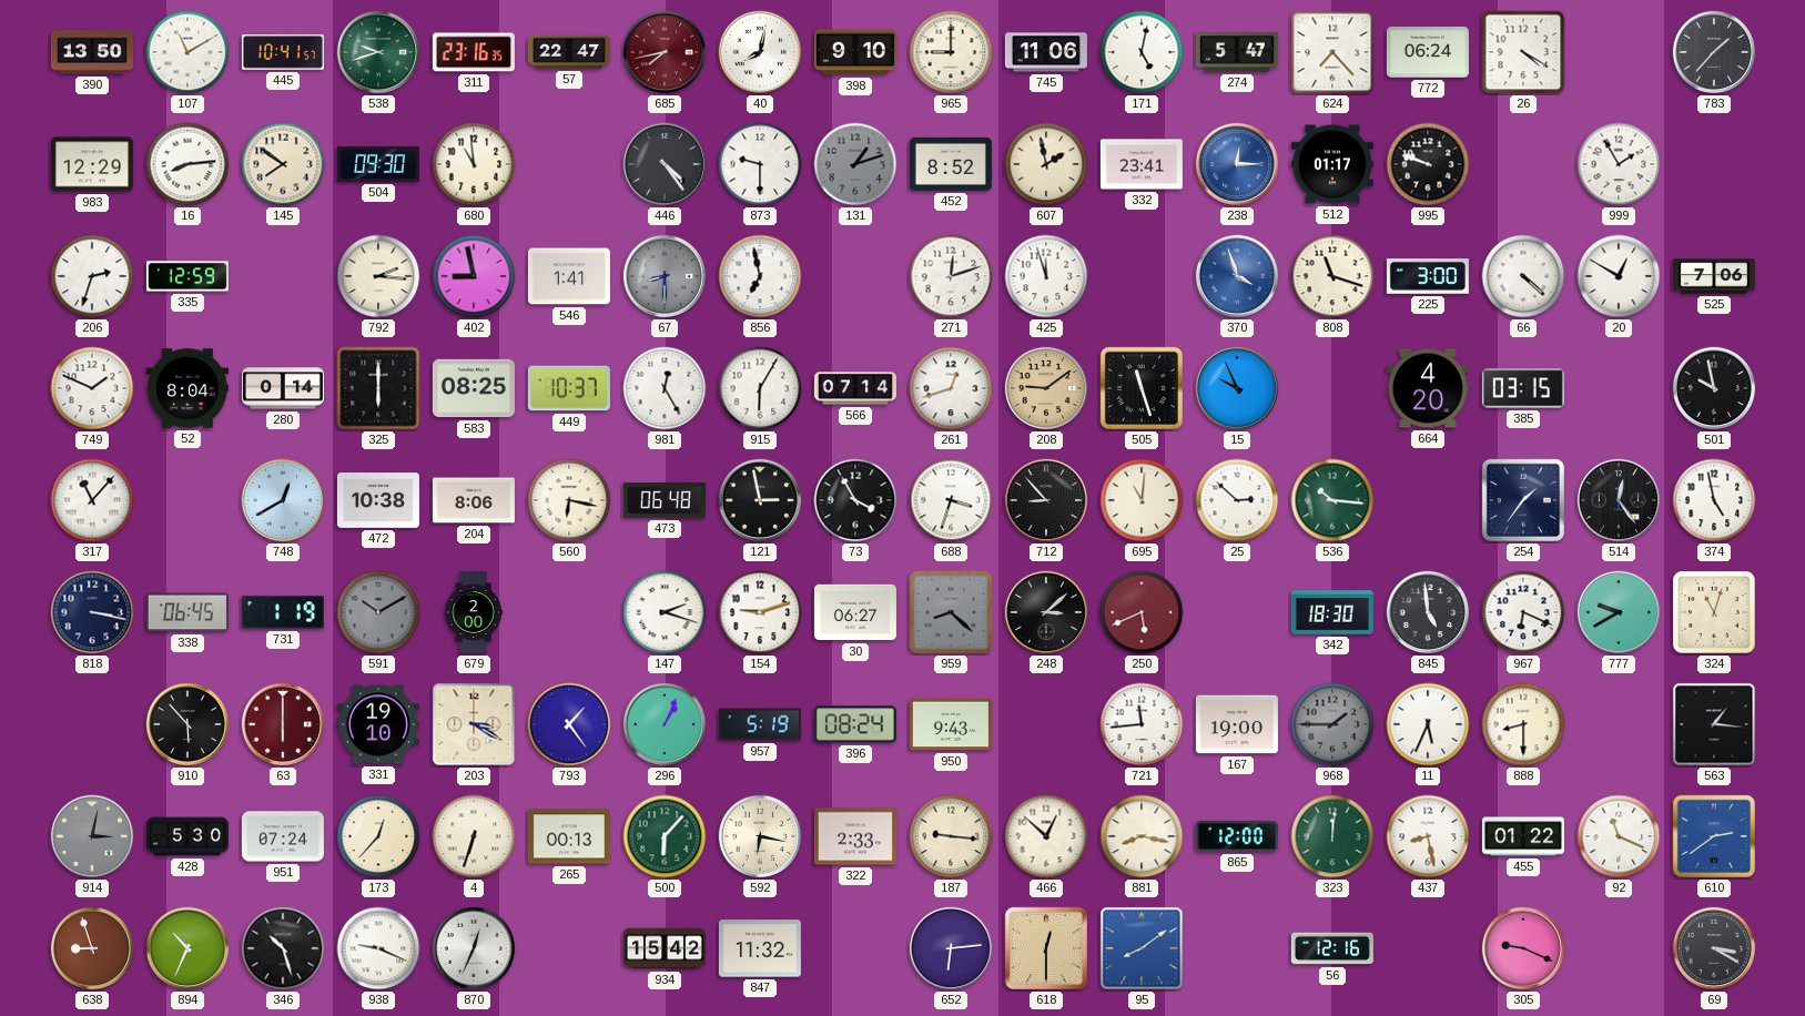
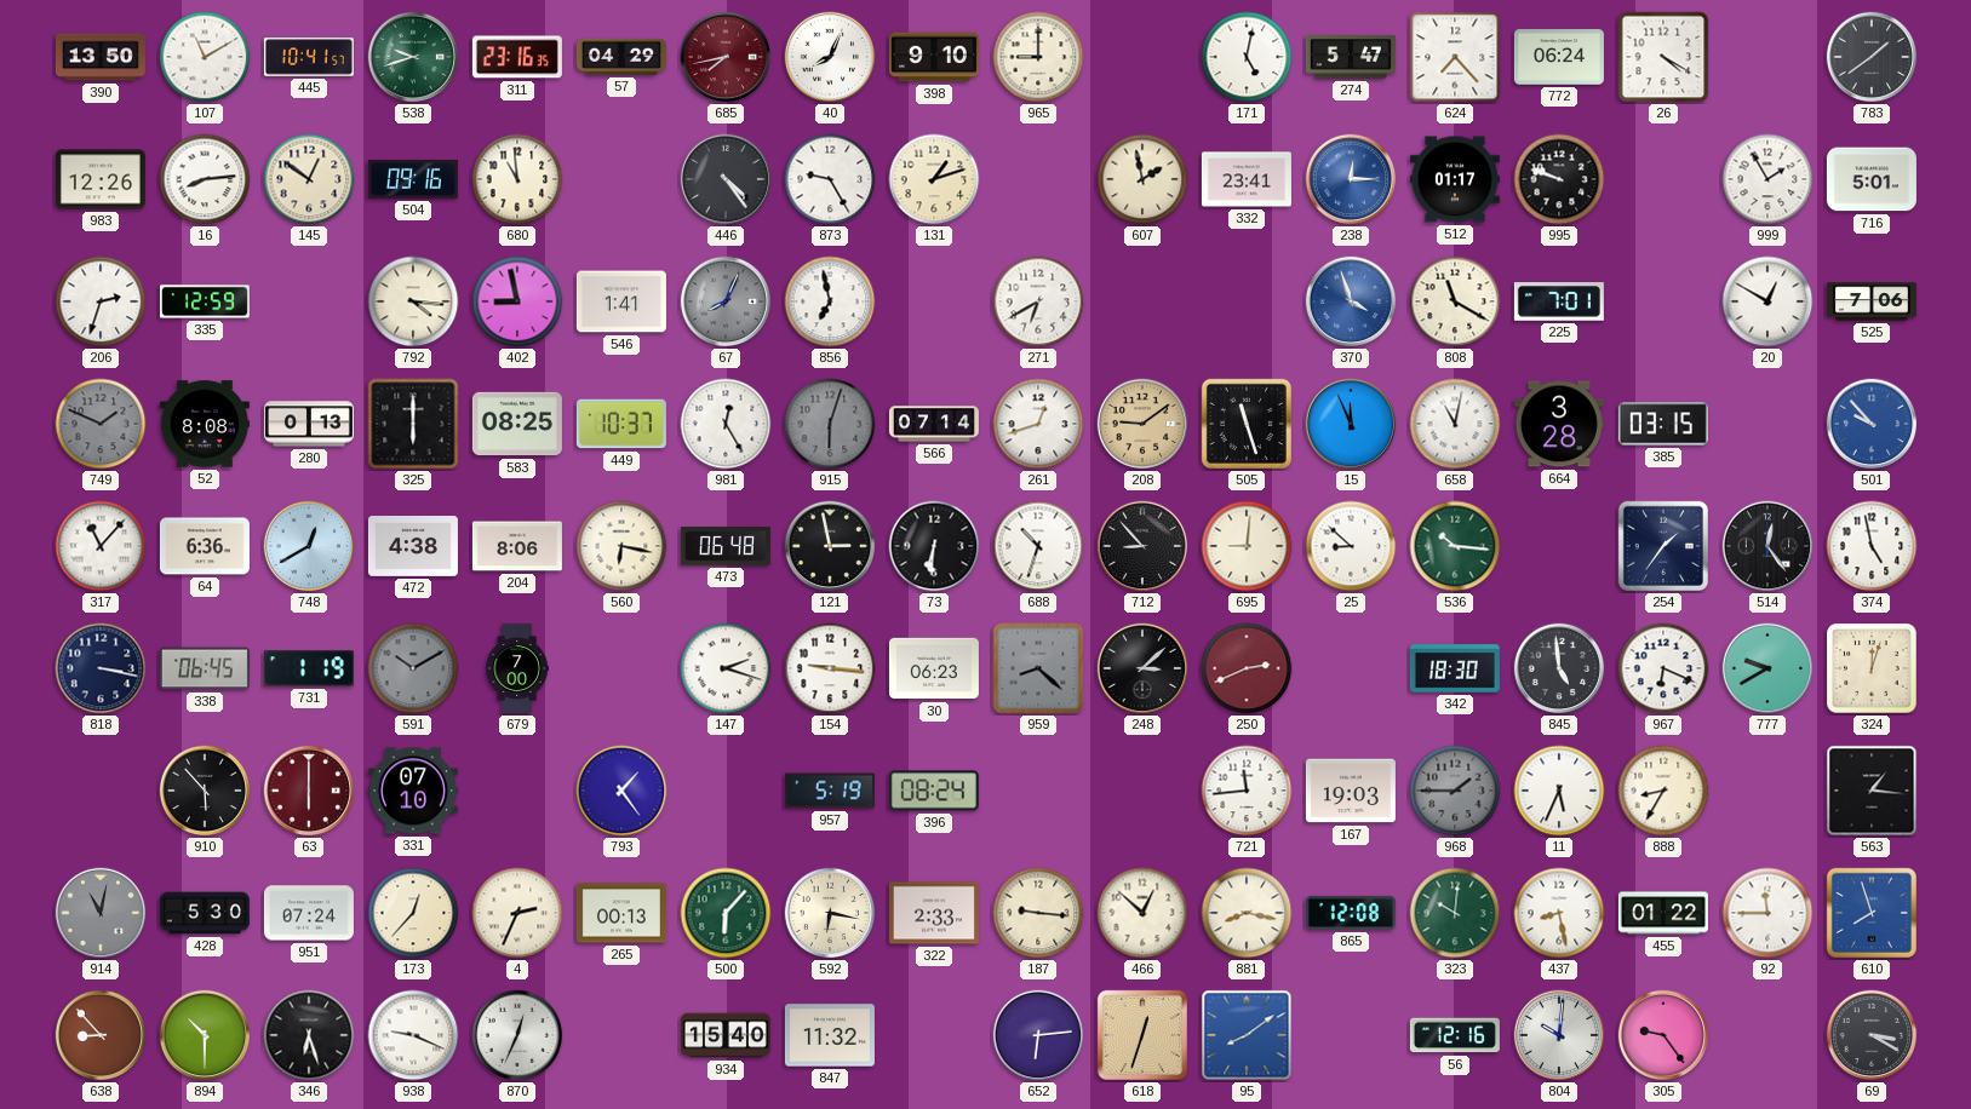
57: 22:47 -> 04:29
40: 8:02 -> 8:04
745: 11:06 -> none
783: 1:37 -> 1:39
983: 12:29 -> 12:26
145: 7:51 -> 12:51
504: 09:30 -> 09:16
873: 9:30 -> 9:25
131 dial: grey -> cream
452: 8:52 -> none
716: none -> 5:01
792: 2:16 -> 4:16
67: 8:30 -> 8:04
271: 12:12 -> 6:40
425: 11:57 -> none
808: 11:18 -> 11:20
225: 3:00 -> 7:01
66: 4:22 -> none
749 dial: white -> grey
52: 8:04 -> 8:08
280: 0:14 -> 0:13
915: 6:05 -> 6:03
915 dial: white -> grey
15: 9:56 -> 11:56
658: none -> 11:02
664: 4:20 -> 3:28
501: 9:58 -> 9:53
501 dial: black -> blue
64: none -> 6:36
472: 10:38 -> 4:38
73: 3:55 -> 6:31
688: 3:33 -> 10:33
695: 11:01 -> 9:01
25: 2:52 -> 8:52
679: 2:00 -> 7:00
154: 9:12 -> 9:16
30: 06:27 -> 06:23
250: 5:41 -> 2:41
324: 11:03 -> 12:03
331: 19:10 -> 07:10
203: 3:20 -> none
296: 1:04 -> none
950: 9:43 -> none
167: 19:00 -> 19:03
888: 8:30 -> 8:35
914: 3:02 -> 11:02
4: 6:33 -> 2:34
865: 12:00 -> 12:08
323: 12:01 -> 10:01
92: 11:19 -> 11:45
610: 2:39 -> 7:57
638: 8:57 -> 8:53
894: 10:34 -> 10:30
346: 10:27 -> 6:27
934: 15:42 -> 15:40
618: 12:30 -> 12:33
804: none -> 10:01
305: 9:19 -> 9:24
